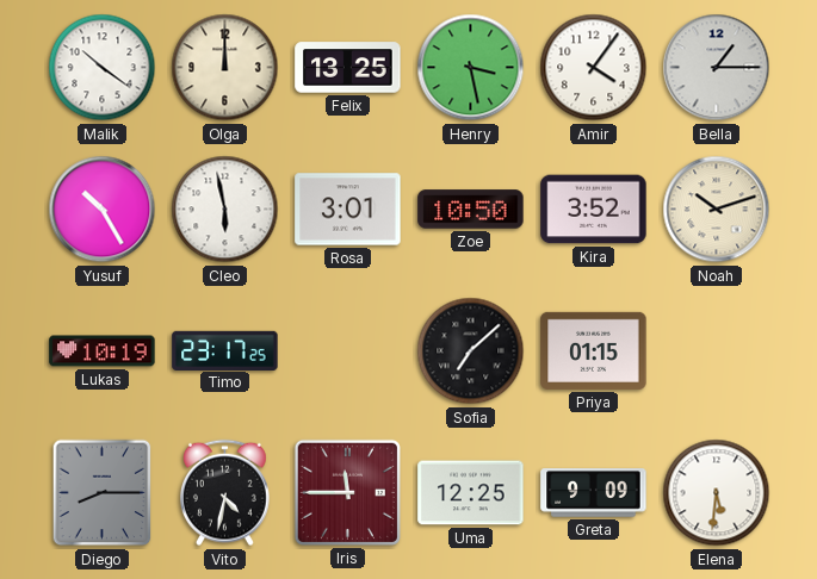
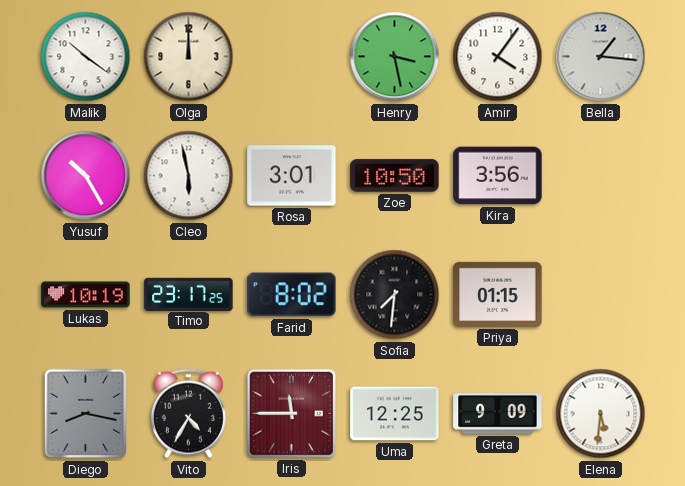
Felix: 13:25 -> none
Bella: 1:15 -> 1:16
Kira: 3:52 -> 3:56
Noah: 10:12 -> none
Farid: none -> 8:02
Sofia: 7:08 -> 7:31
Diego: 8:15 -> 8:17
Vito: 4:32 -> 4:35
